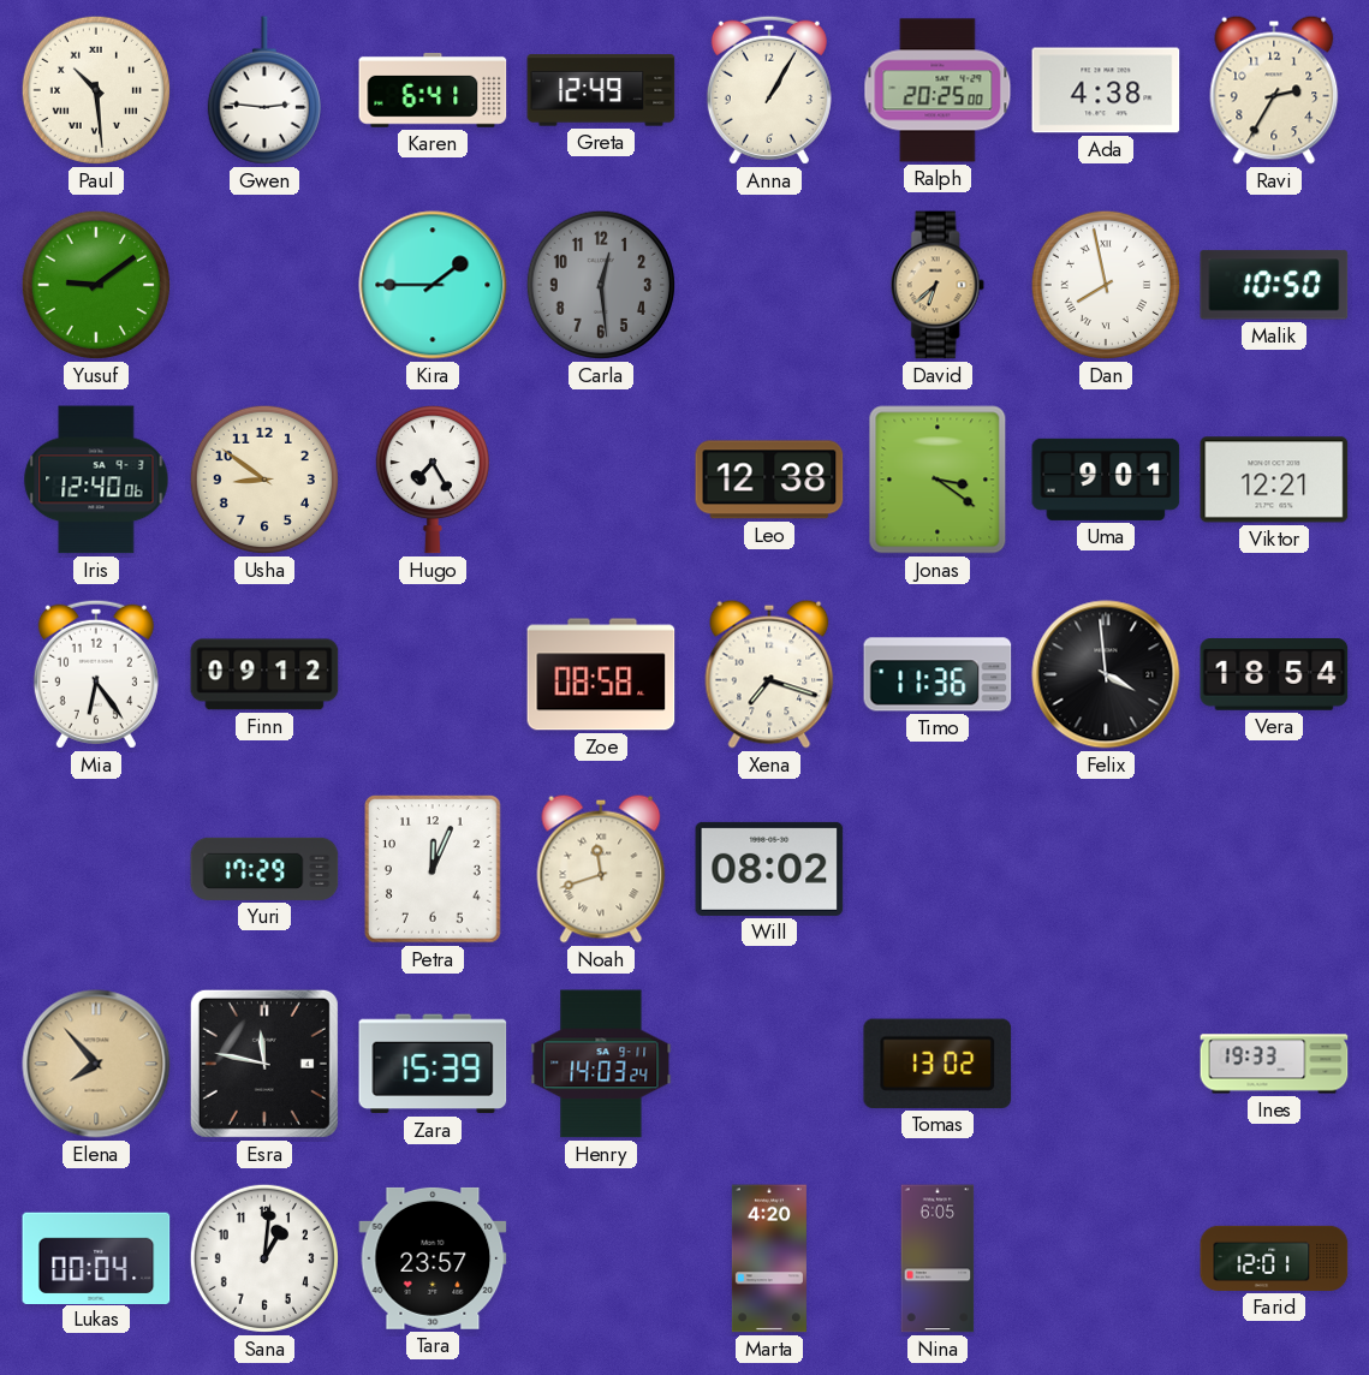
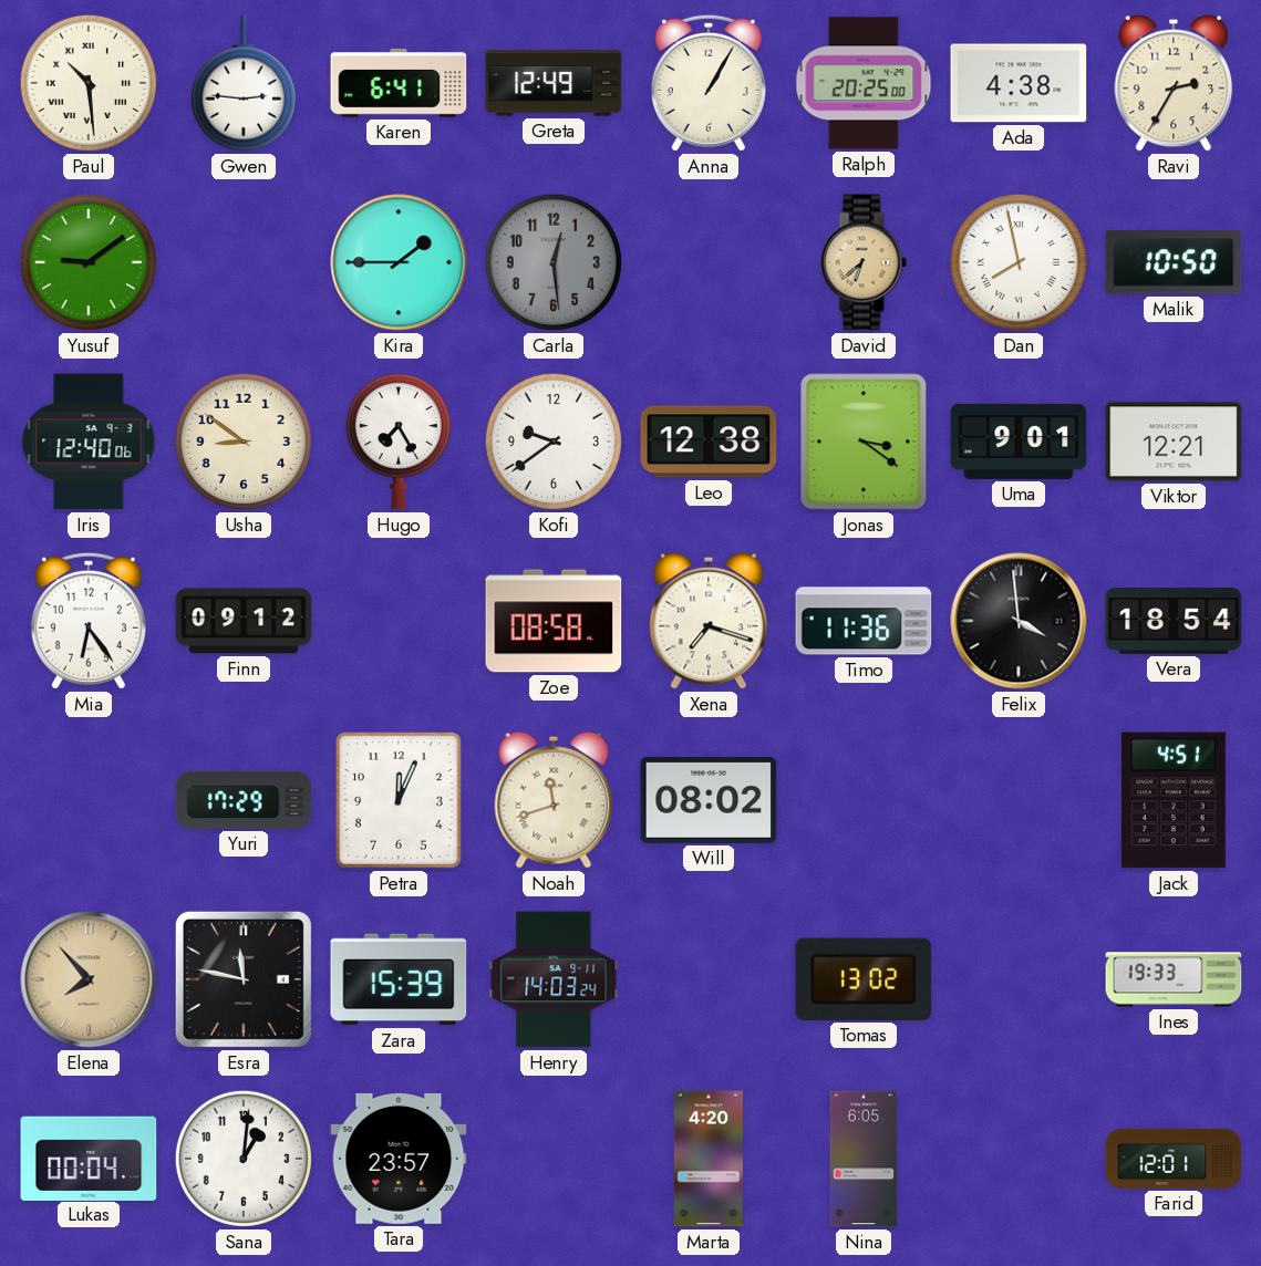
Kofi: none -> 9:39
Jack: none -> 4:51
